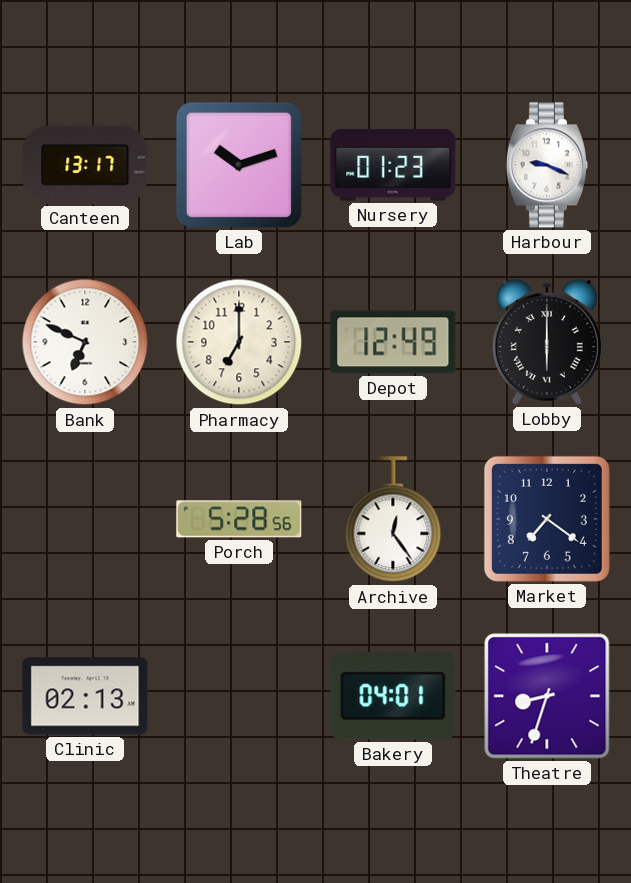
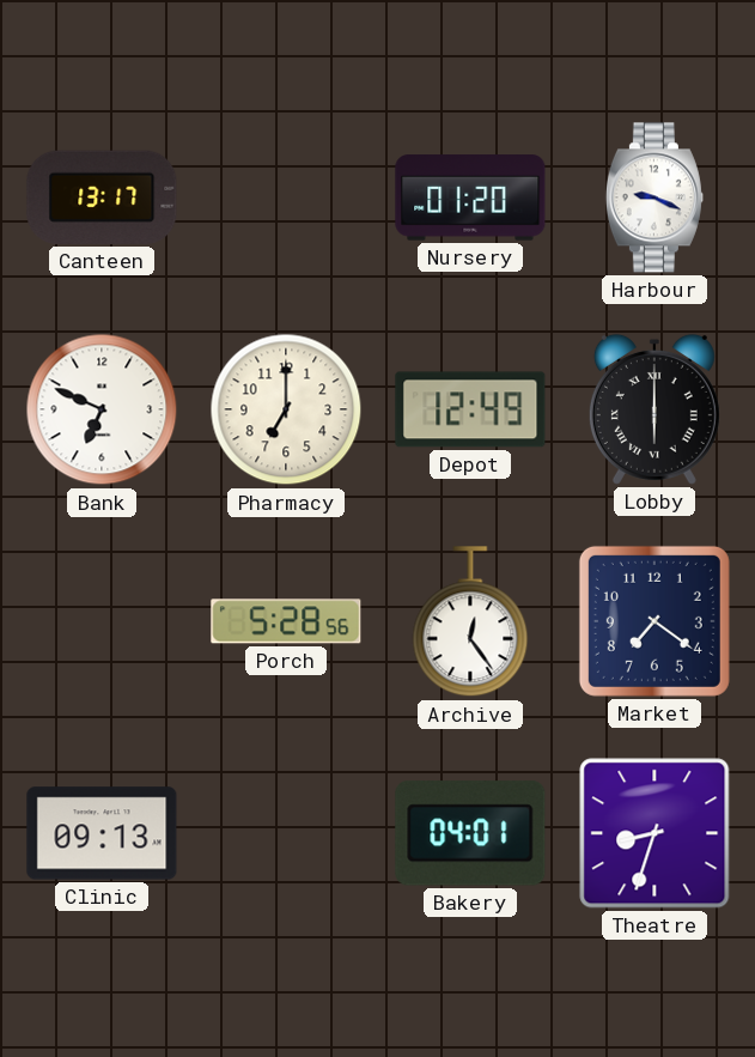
Lab: 10:12 -> none
Nursery: 01:23 -> 01:20
Clinic: 02:13 -> 09:13
